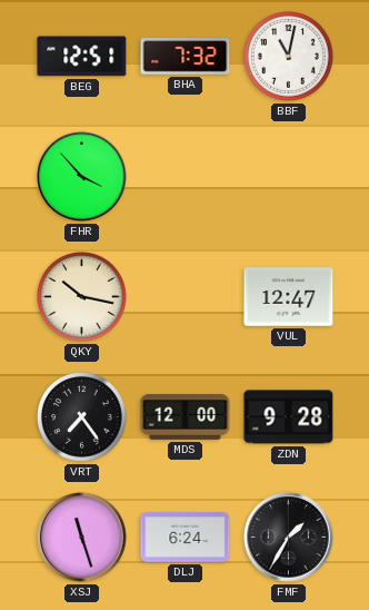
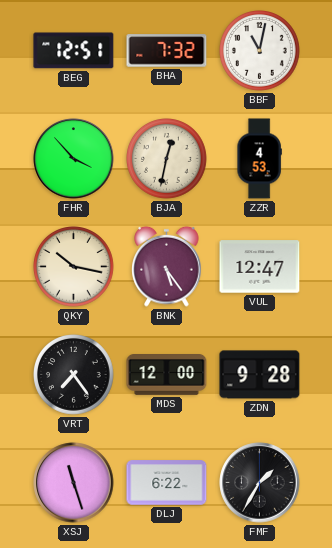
BJA: none -> 12:32
ZZR: none -> 4:53
BNK: none -> 5:24
DLJ: 6:24 -> 6:22
